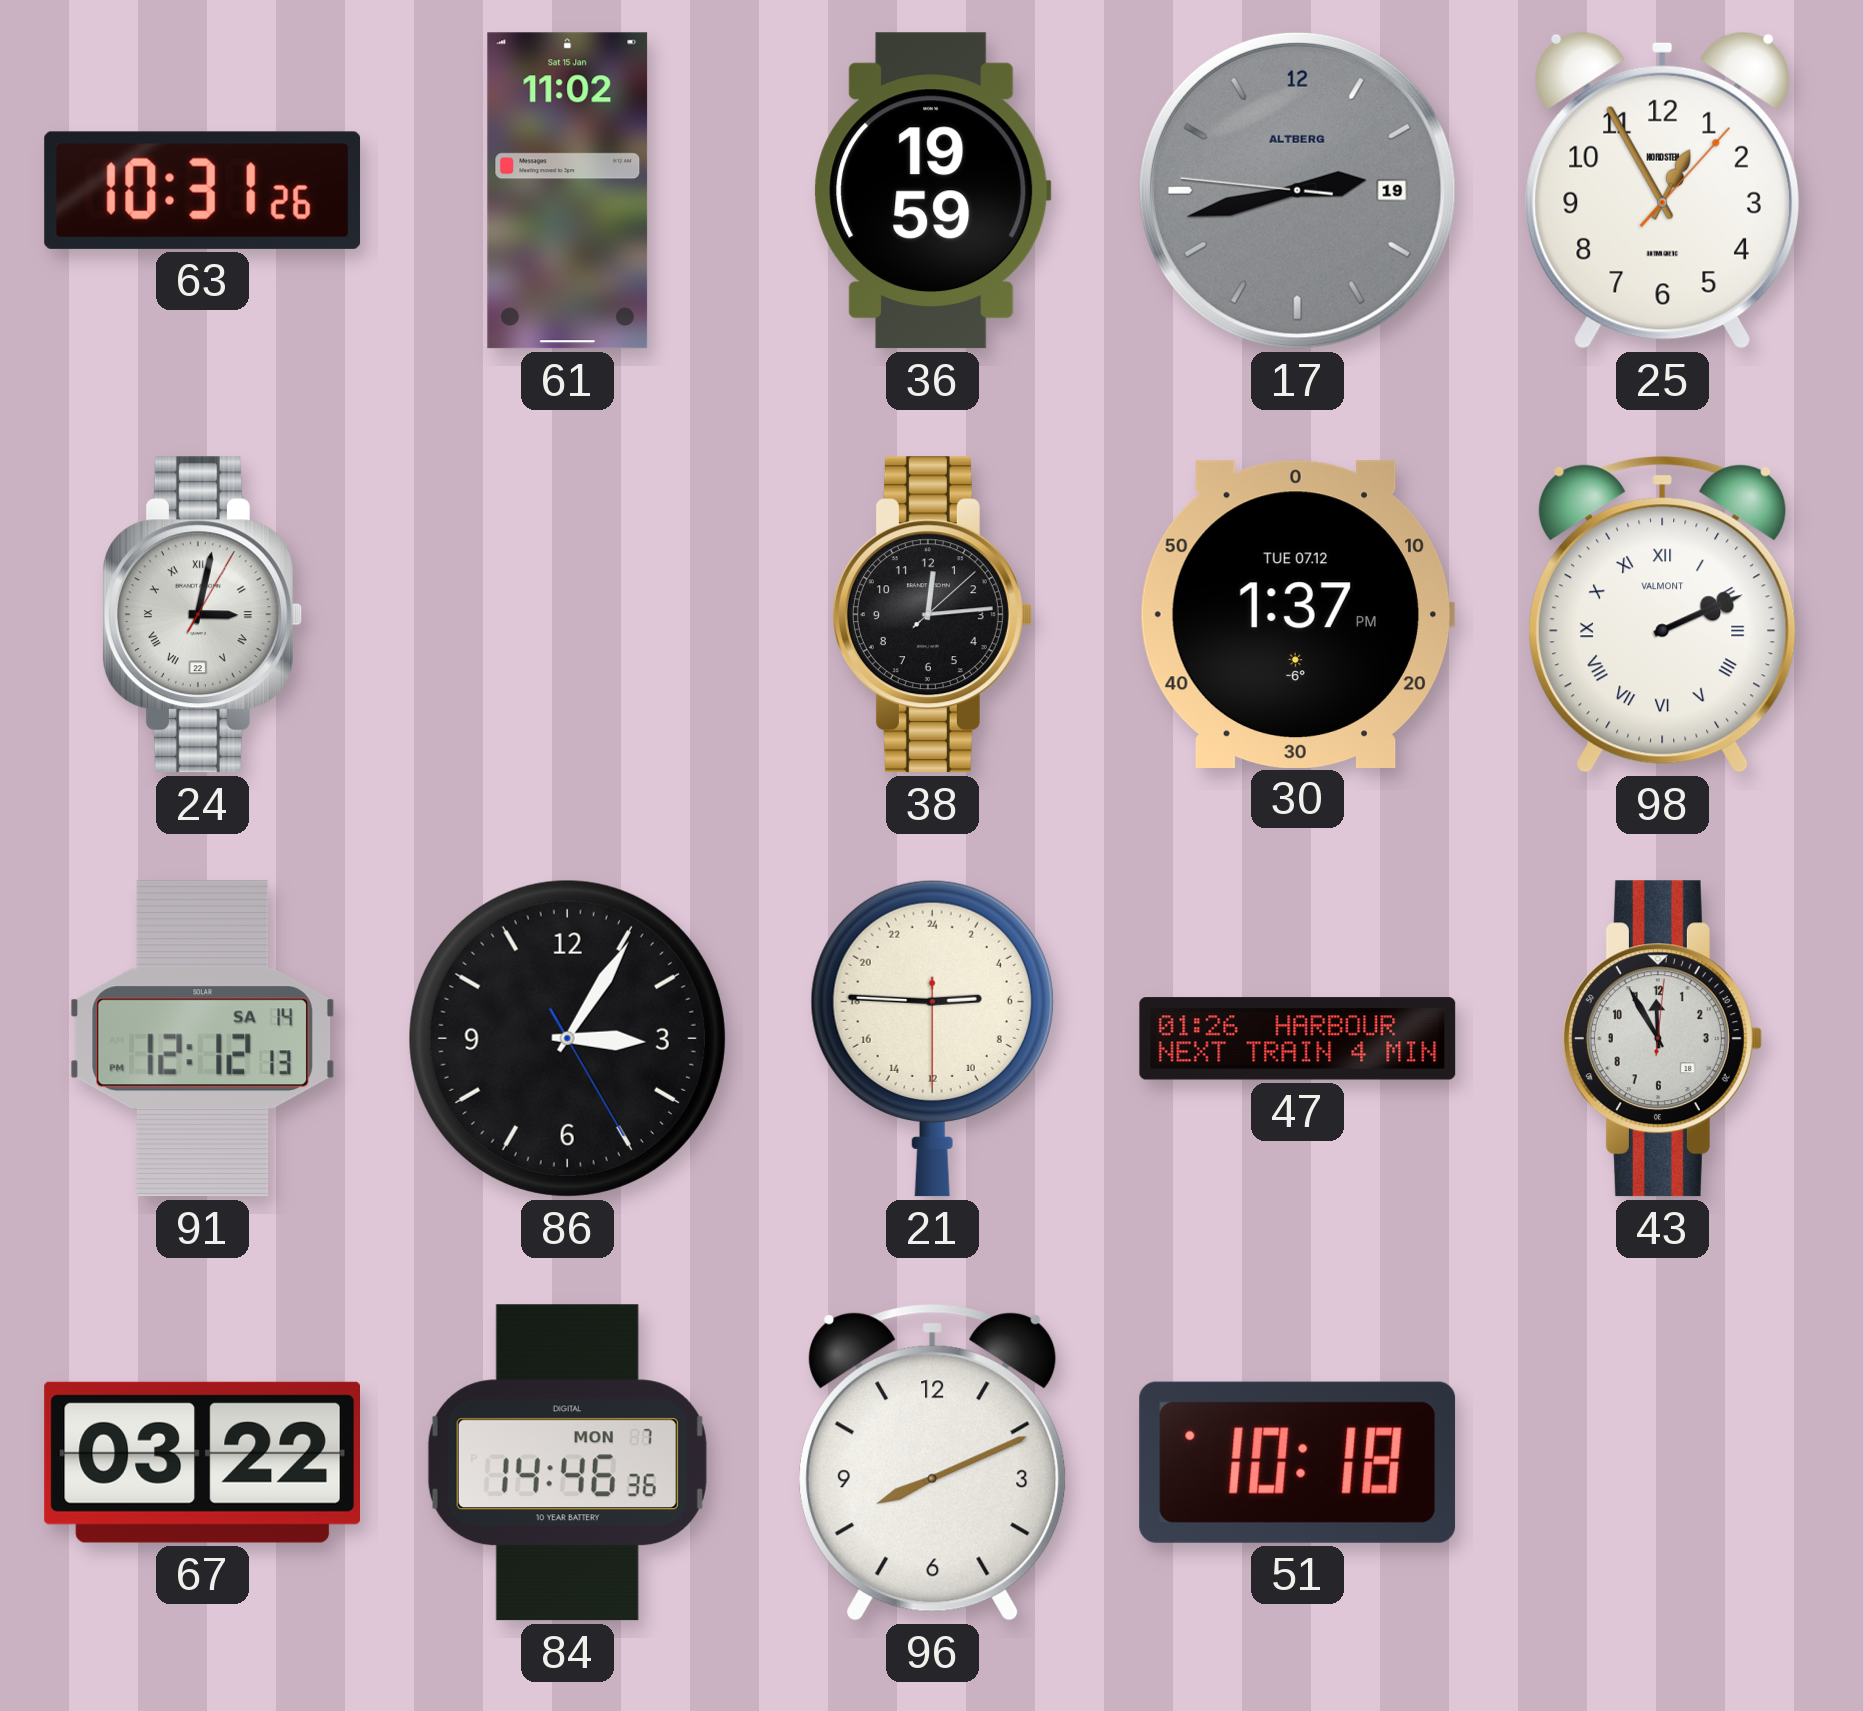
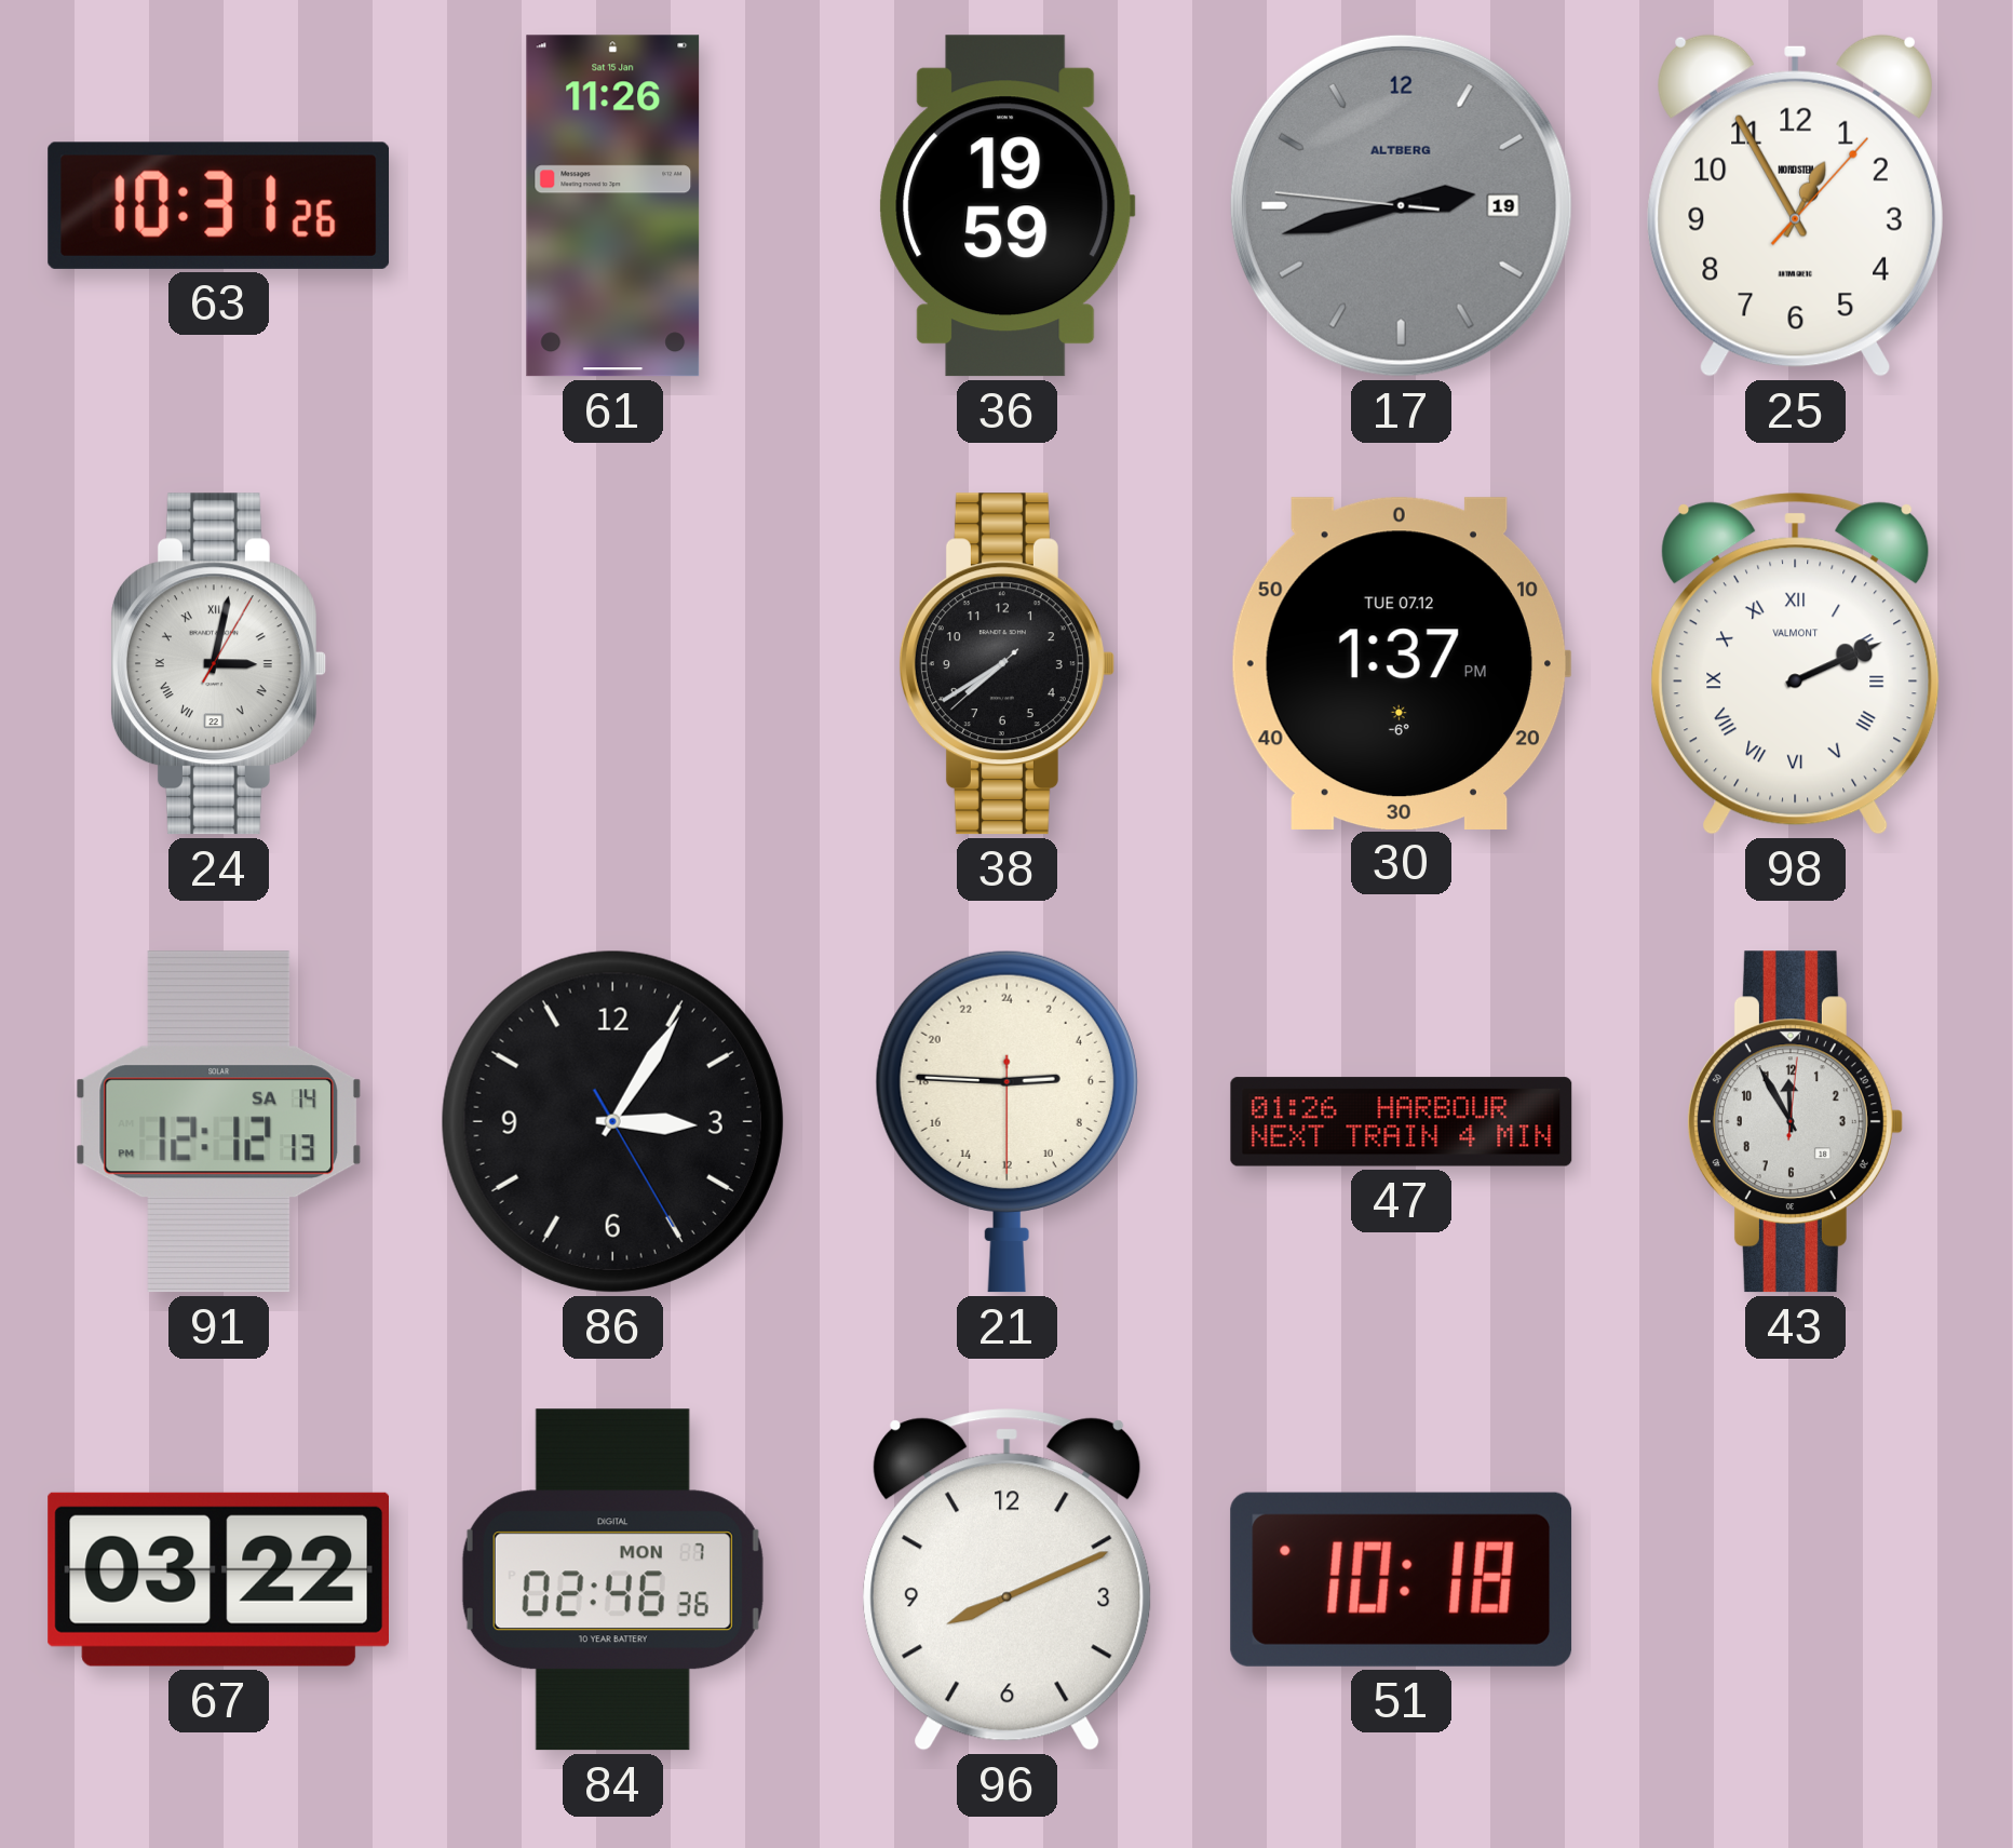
61: 11:02 -> 11:26
38: 12:14 -> 7:39
84: 14:46 -> 02:46
